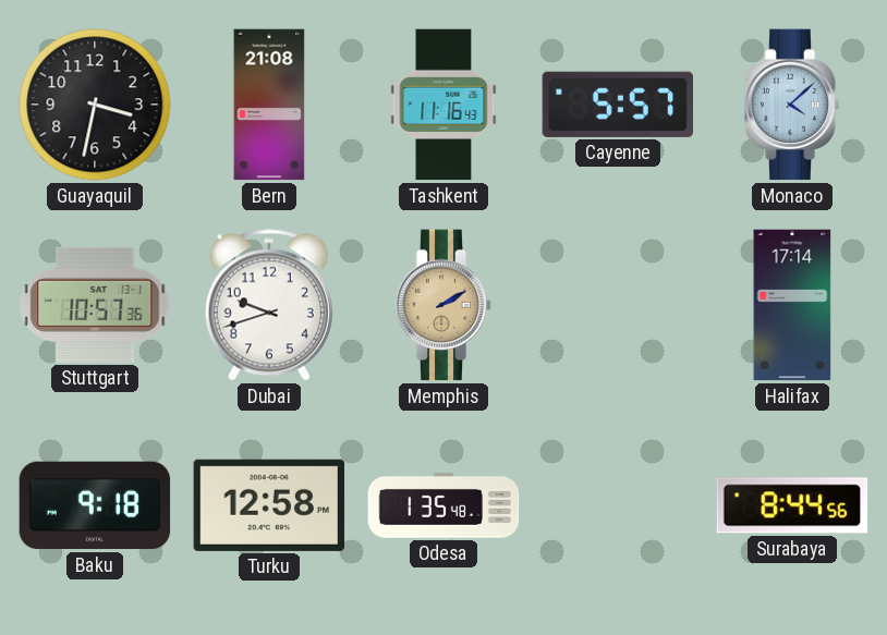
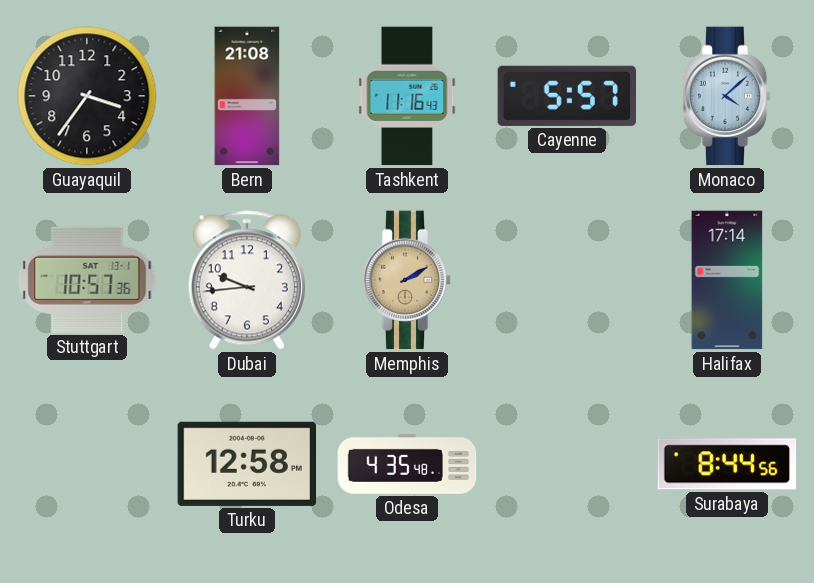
Guayaquil: 3:32 -> 3:36
Dubai: 9:42 -> 9:44
Baku: 9:18 -> none
Odesa: 1:35 -> 4:35
